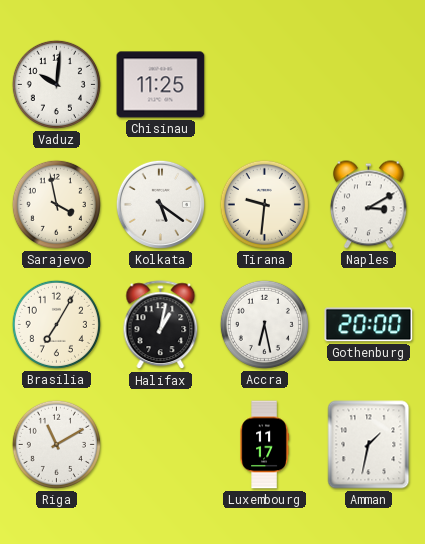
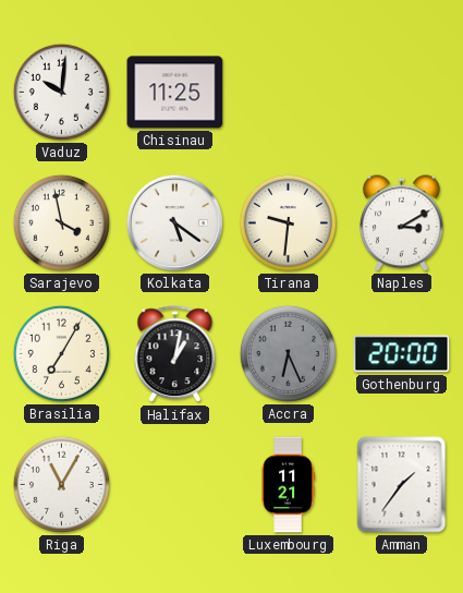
Accra: 6:28 -> 6:26
Accra dial: white -> grey
Riga: 11:10 -> 11:05
Luxembourg: 11:17 -> 11:21
Amman: 1:32 -> 1:36
